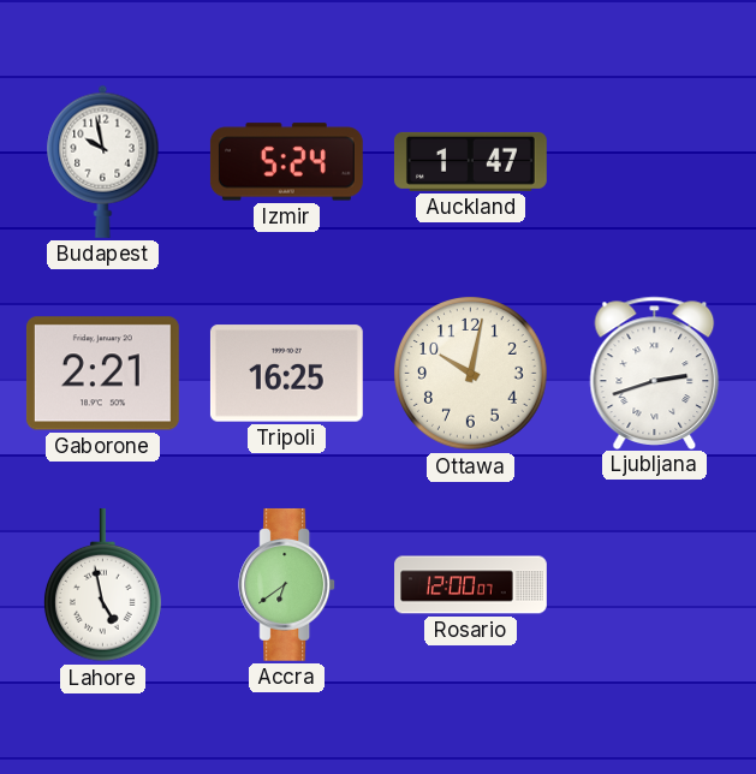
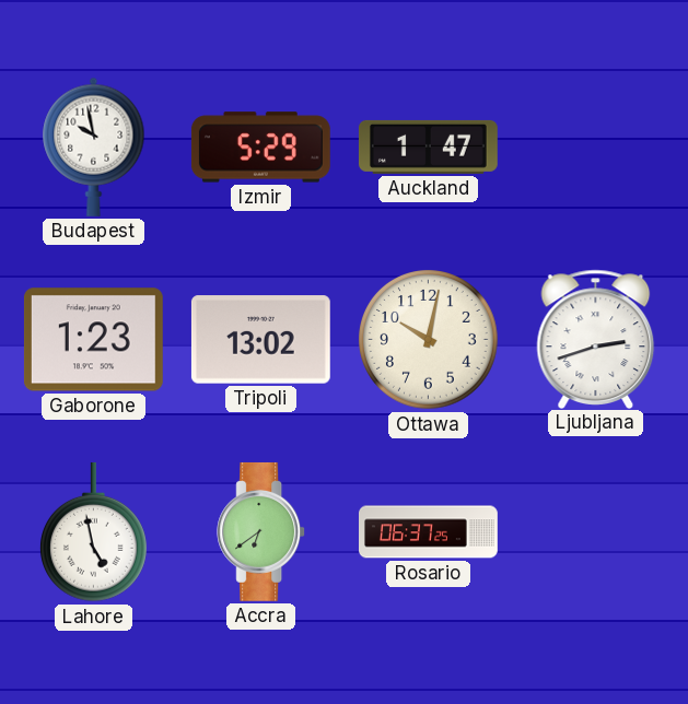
Izmir: 5:24 -> 5:29
Gaborone: 2:21 -> 1:23
Tripoli: 16:25 -> 13:02
Rosario: 12:00 -> 06:37
